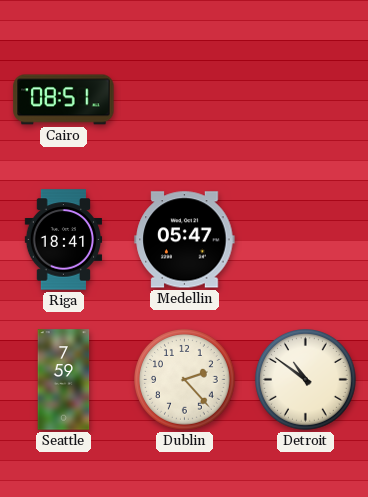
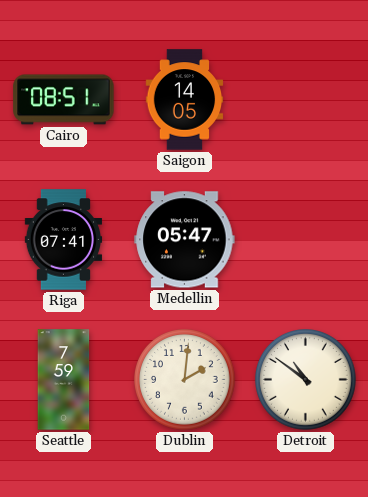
Saigon: none -> 14:05
Riga: 18:41 -> 07:41
Dublin: 2:23 -> 2:01
